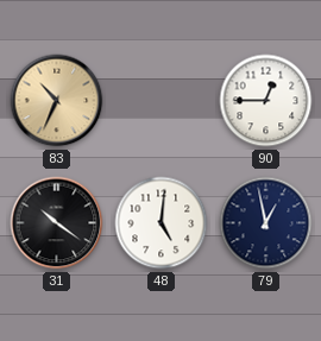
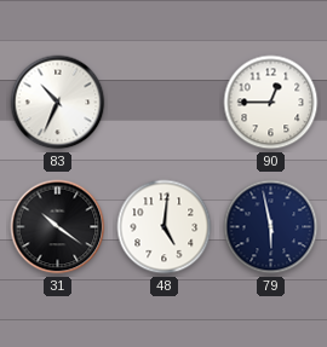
83 dial: champagne -> white
79: 12:58 -> 5:58
